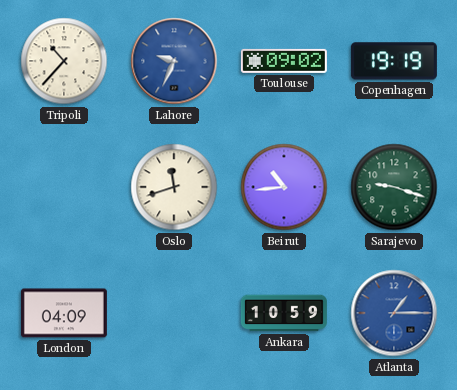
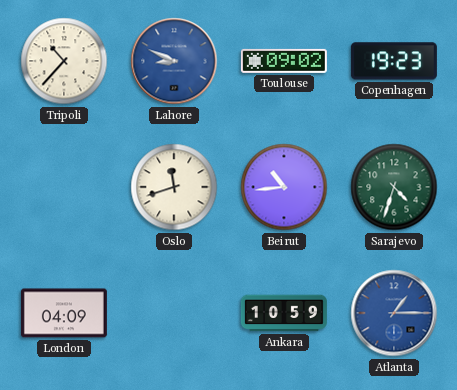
Lahore: 9:34 -> 8:49
Copenhagen: 19:19 -> 19:23
Sarajevo: 9:18 -> 4:33
